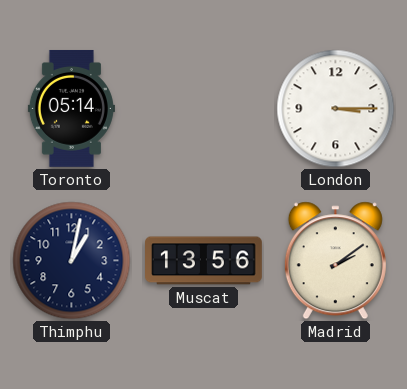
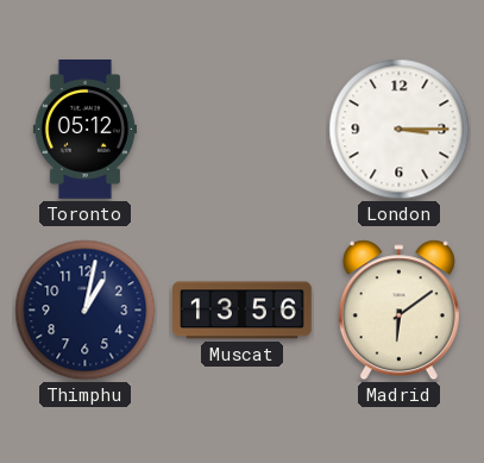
Toronto: 05:14 -> 05:12
Madrid: 2:09 -> 6:09
